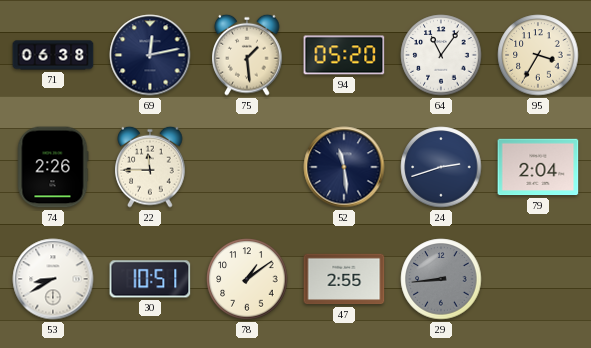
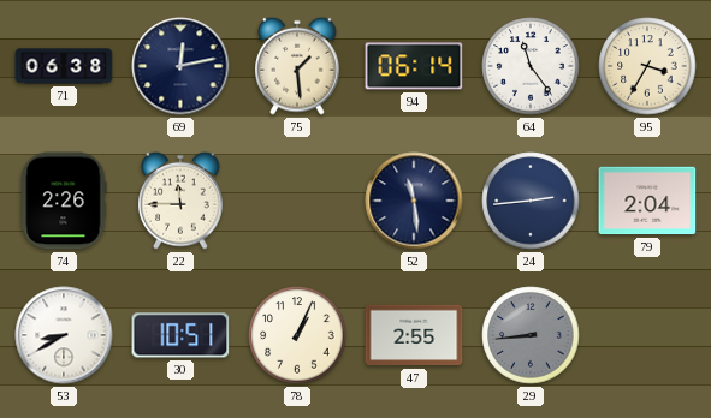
94: 05:20 -> 06:14
64: 11:06 -> 11:24
24: 2:42 -> 2:44
78: 1:09 -> 1:04
